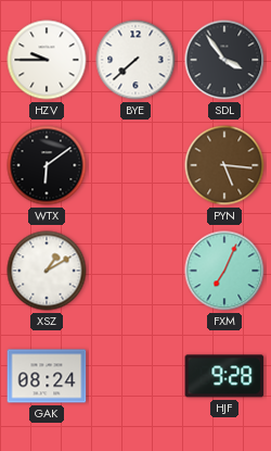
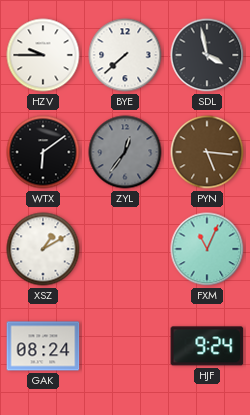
SDL: 3:54 -> 3:58
ZYL: none -> 12:36
FXM: 7:04 -> 11:04
HJF: 9:28 -> 9:24
